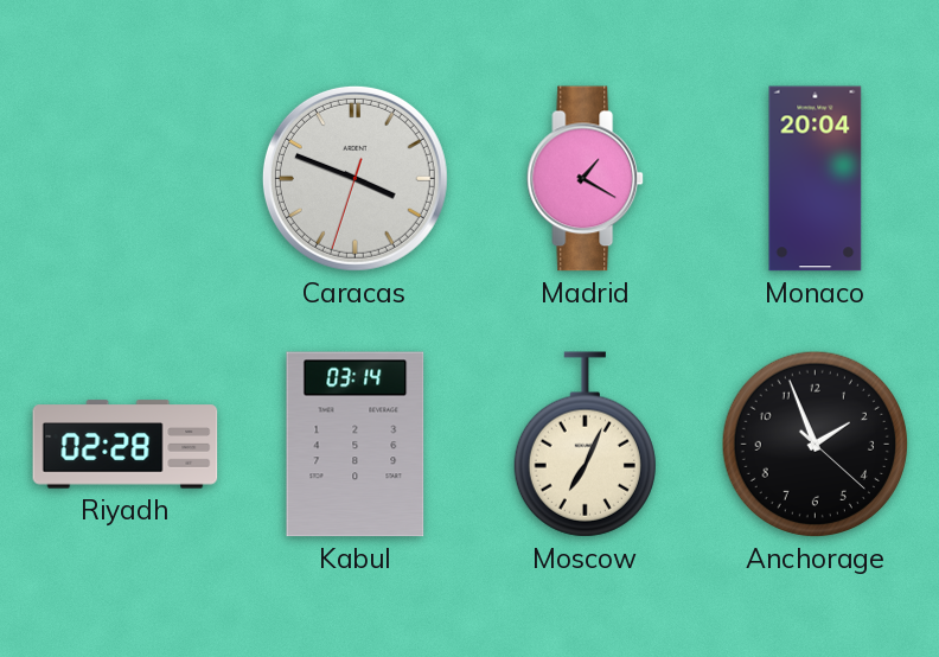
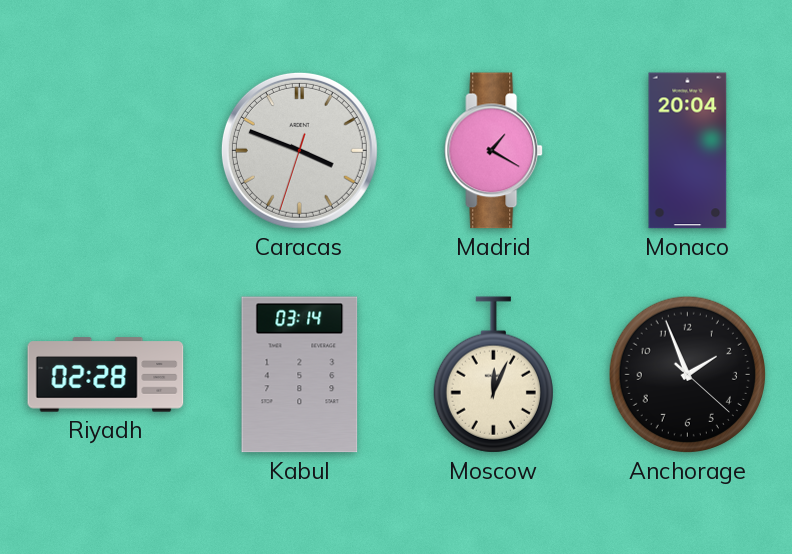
Moscow: 7:04 -> 12:04
